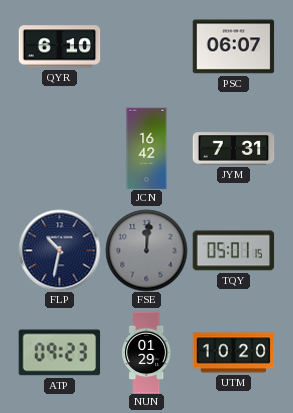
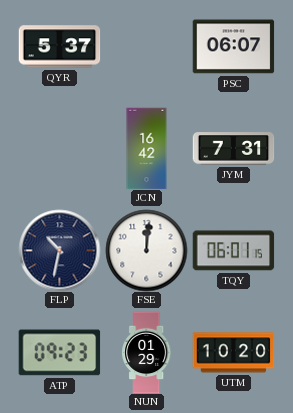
QYR: 6:10 -> 5:37
FSE dial: grey -> white
TQY: 05:01 -> 06:01
